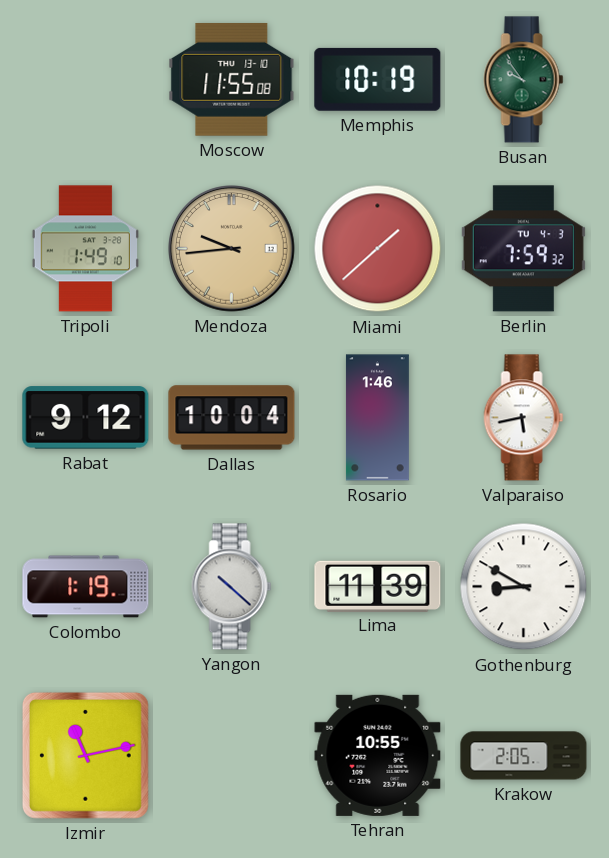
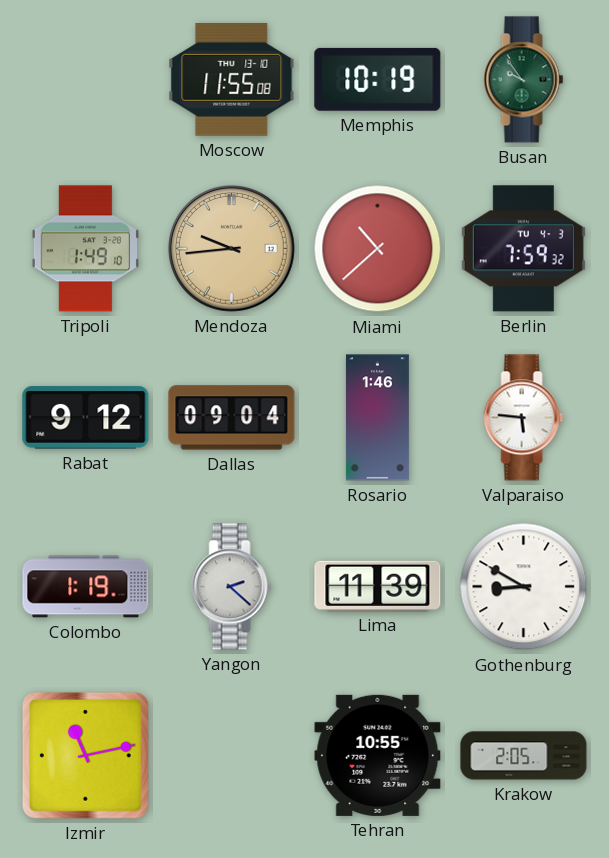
Miami: 1:38 -> 10:38
Dallas: 10:04 -> 09:04
Valparaiso: 5:43 -> 5:46
Yangon: 10:22 -> 2:22
